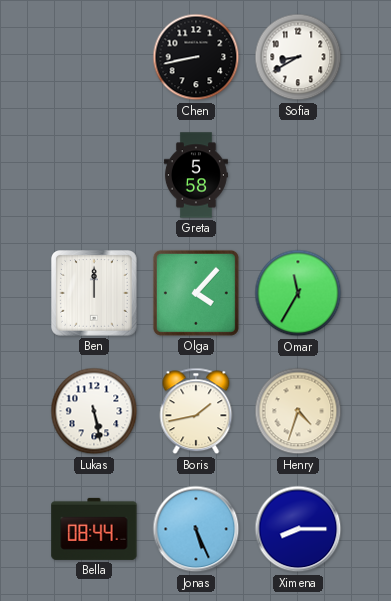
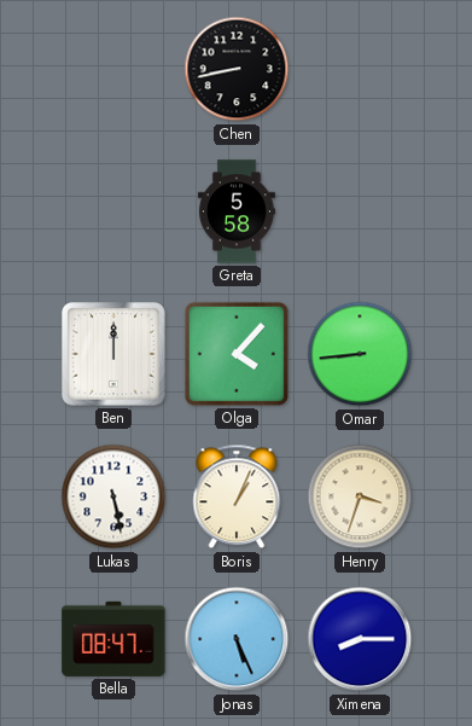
Sofia: 8:40 -> none
Omar: 11:35 -> 8:44
Boris: 1:43 -> 1:04
Henry: 4:33 -> 3:33
Bella: 08:44 -> 08:47
